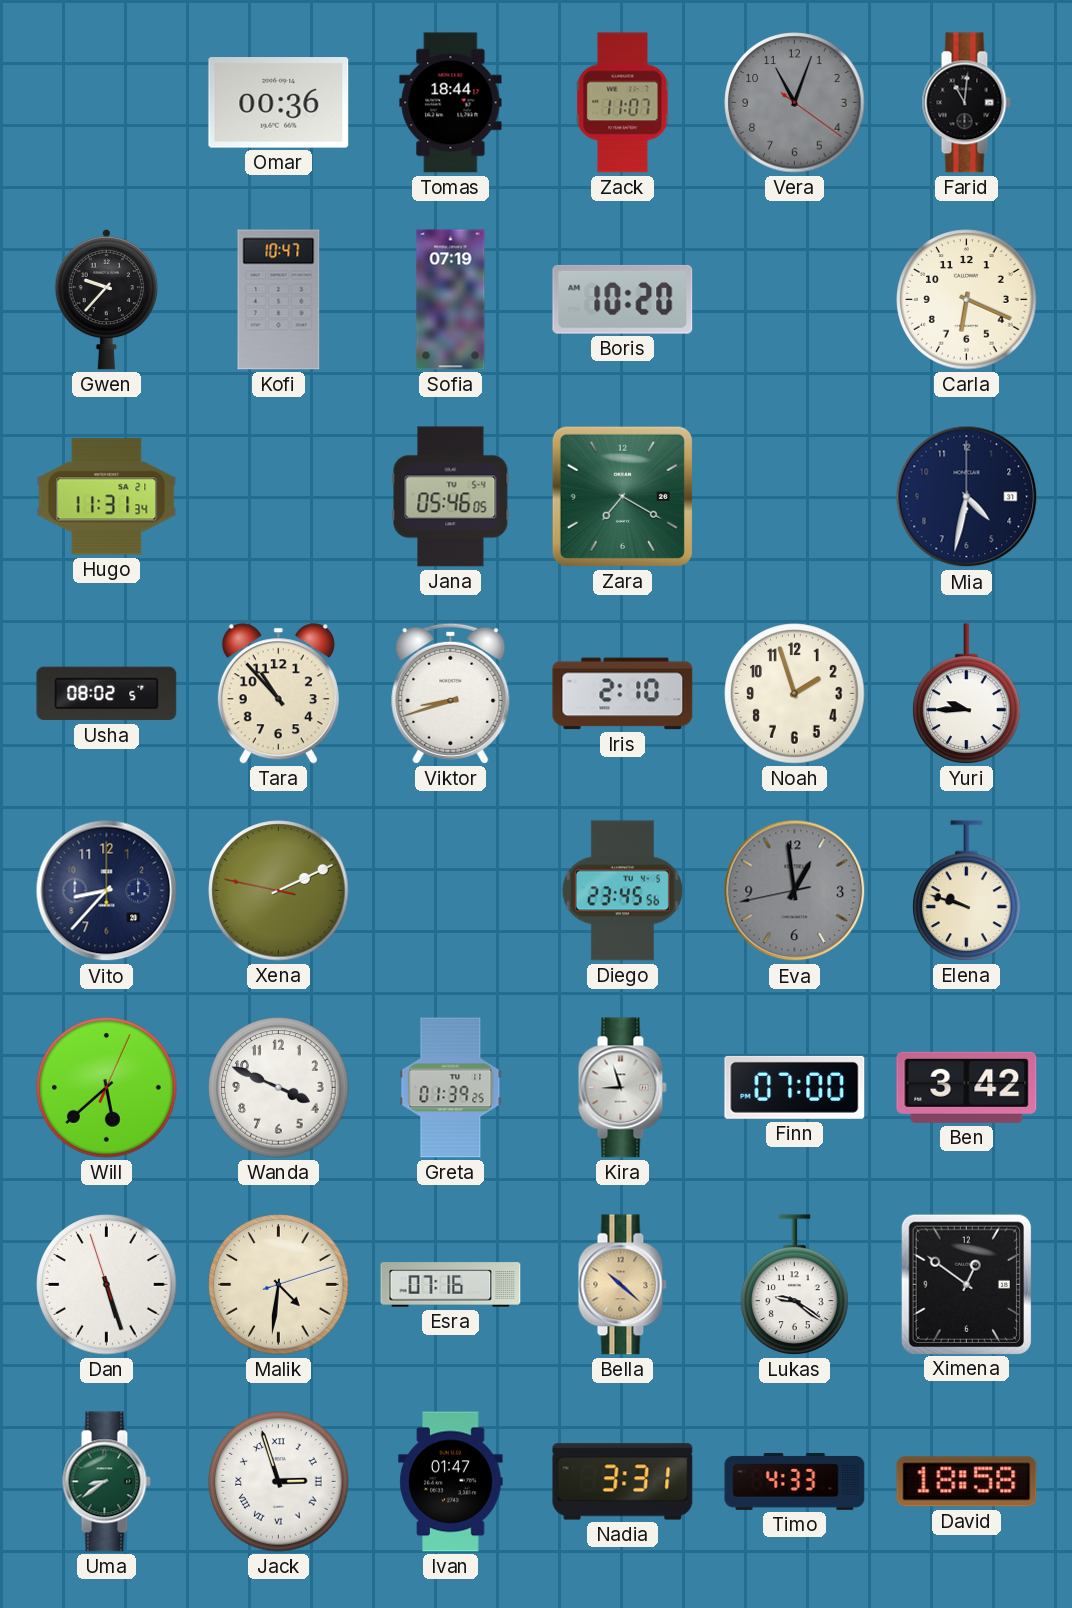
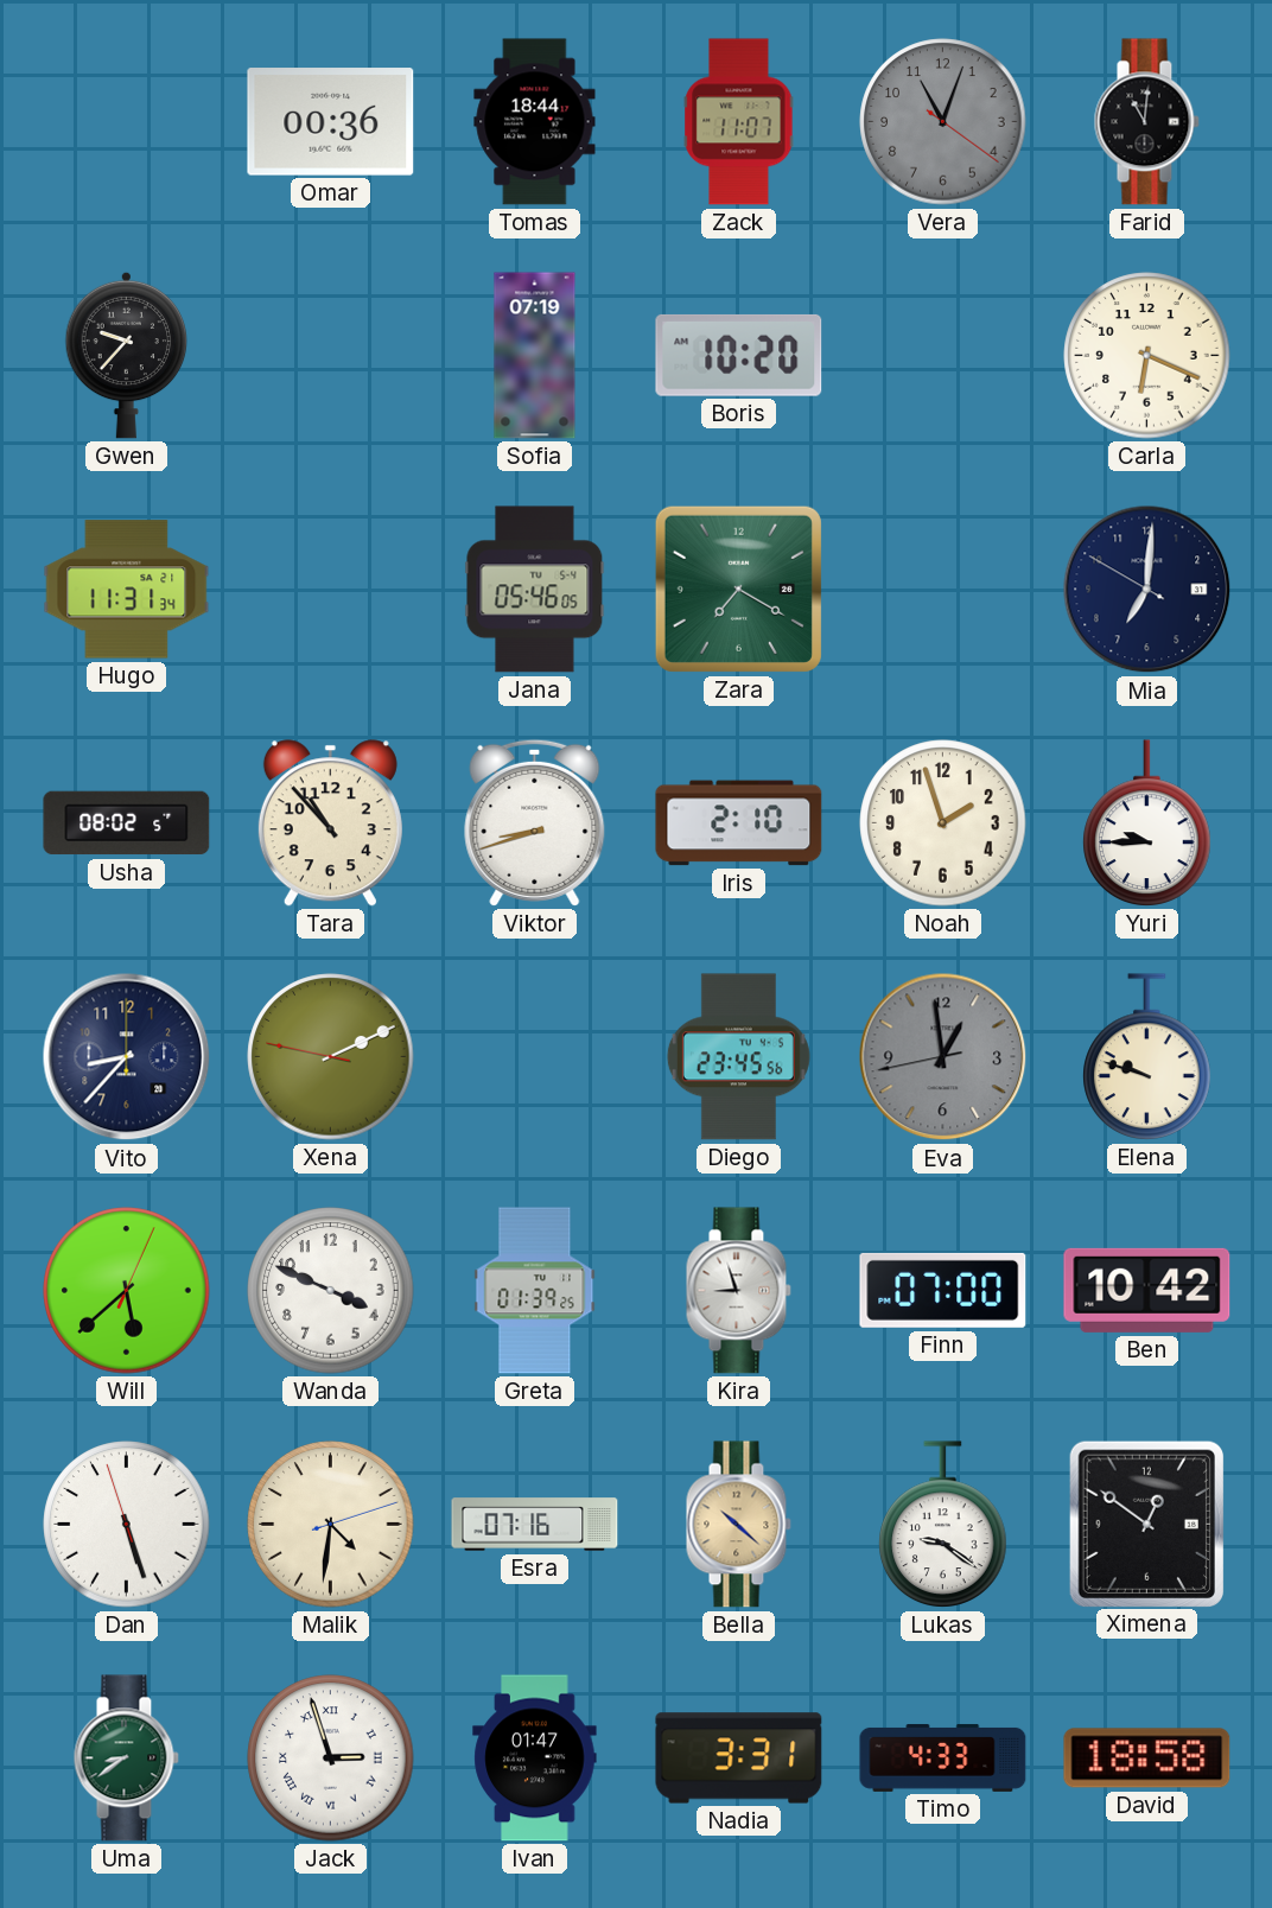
Kofi: 10:47 -> none
Mia: 4:32 -> 7:00
Ben: 3:42 -> 10:42
